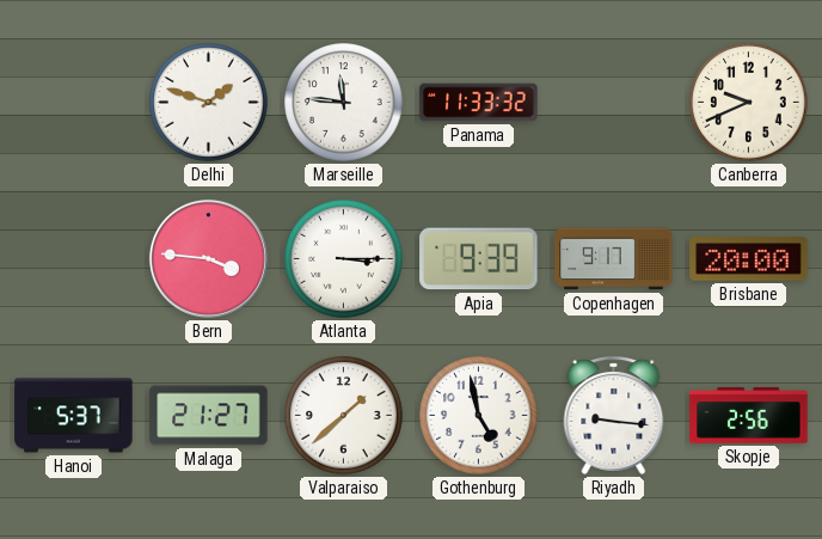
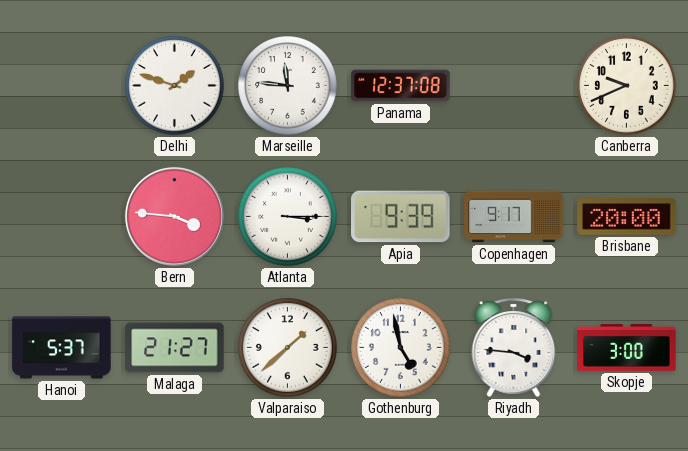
Panama: 11:33 -> 12:37
Riyadh: 9:16 -> 3:46
Skopje: 2:56 -> 3:00
